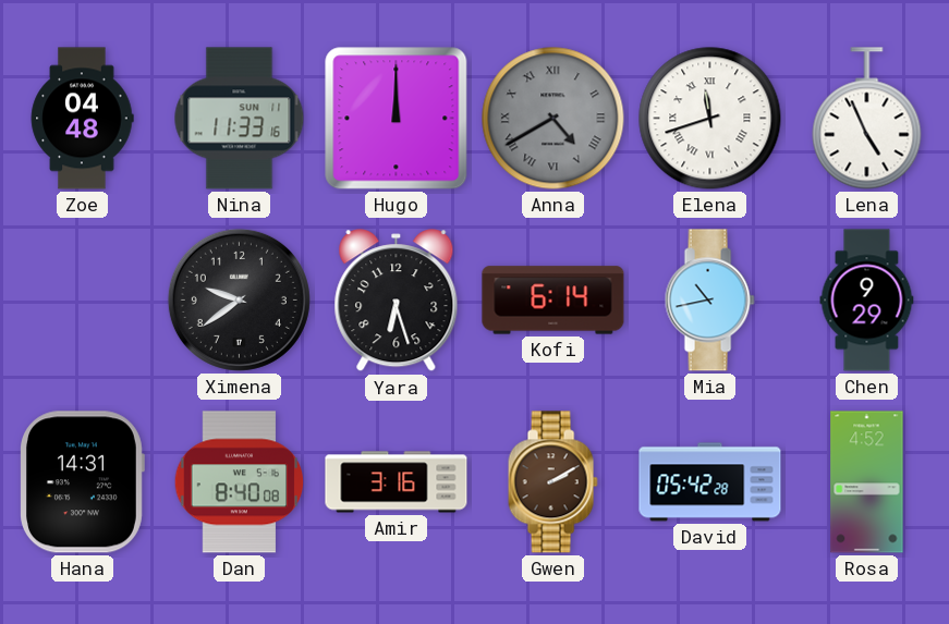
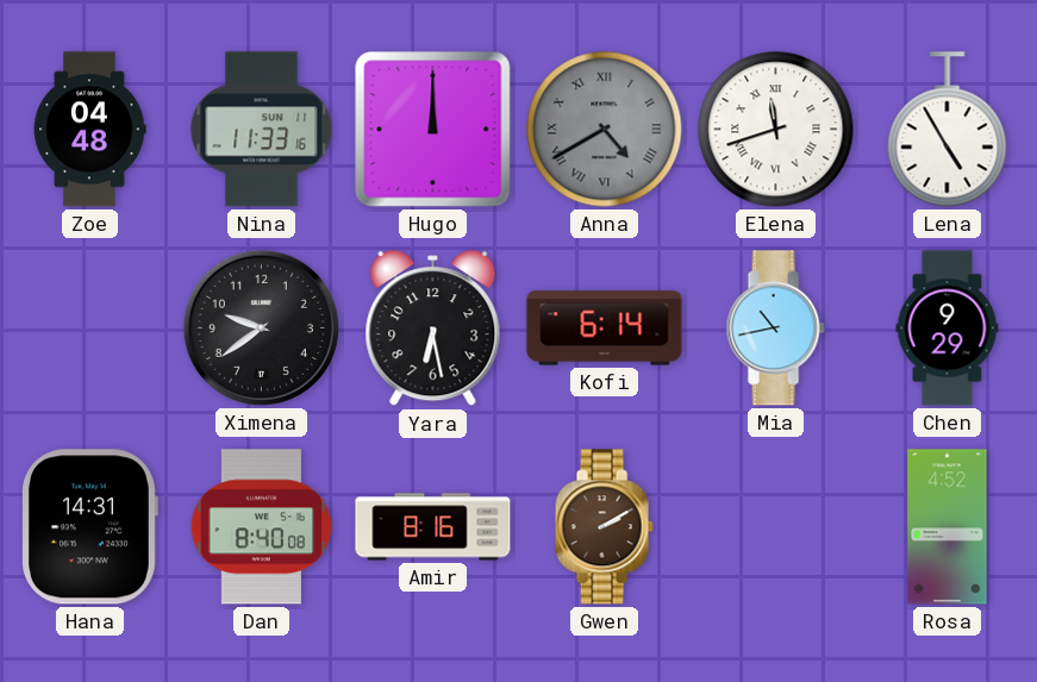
Lena: 4:56 -> 4:55
Yara: 6:27 -> 6:28
Amir: 3:16 -> 8:16
David: 05:42 -> none
